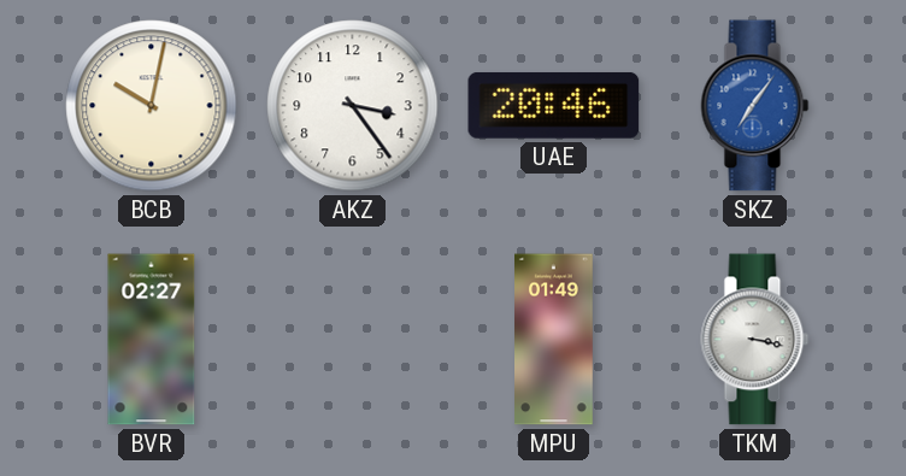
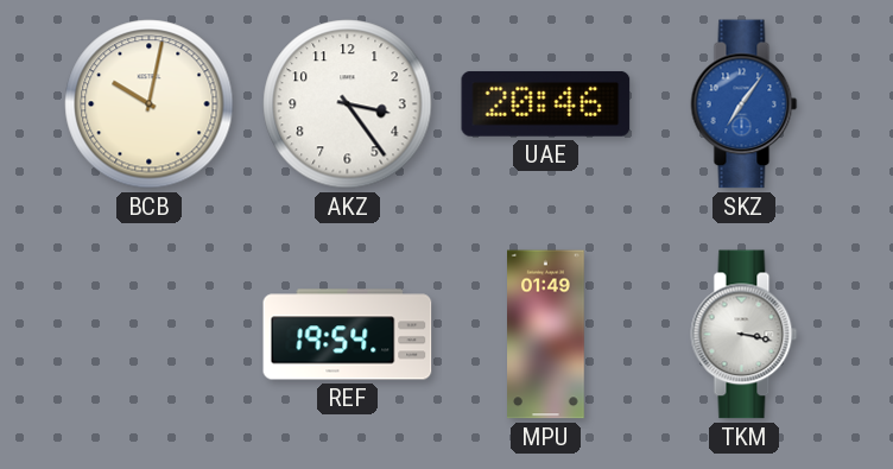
BVR: 02:27 -> none
REF: none -> 19:54
